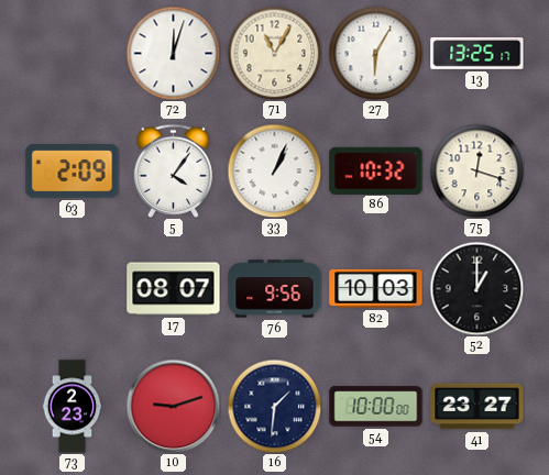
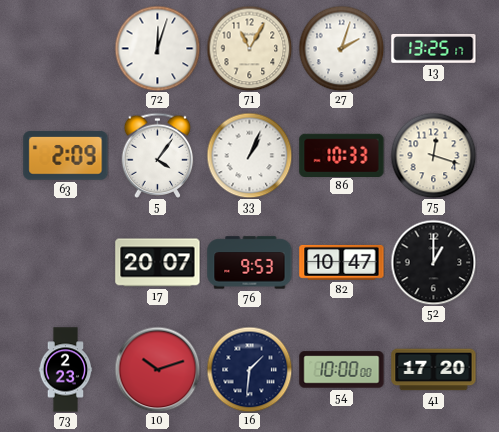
27: 6:05 -> 2:03
86: 10:32 -> 10:33
17: 08:07 -> 20:07
76: 9:56 -> 9:53
82: 10:03 -> 10:47
10: 9:12 -> 10:12
41: 23:27 -> 17:20
